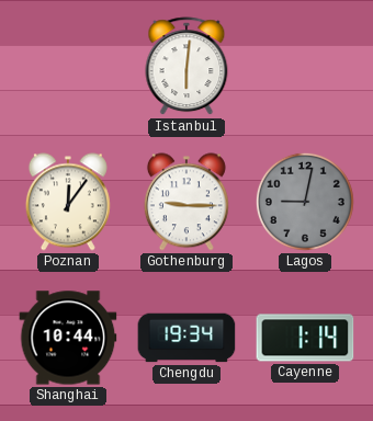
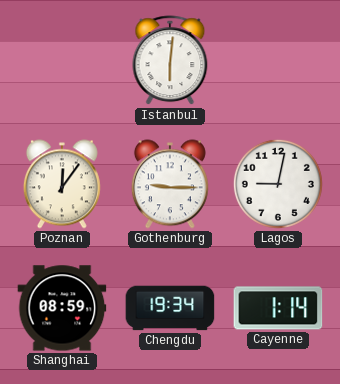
Lagos dial: grey -> white
Shanghai: 10:44 -> 08:59
